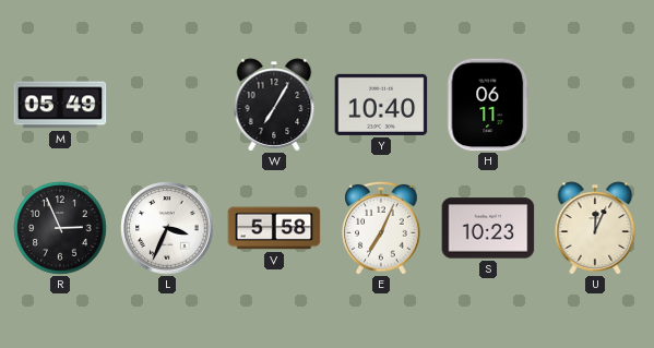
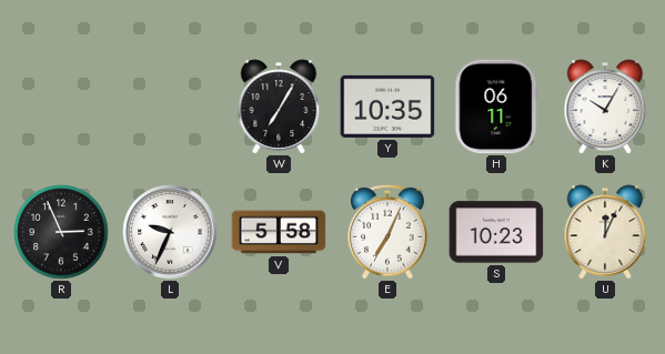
M: 05:49 -> none
Y: 10:40 -> 10:35
K: none -> 10:05
L: 3:34 -> 9:34
